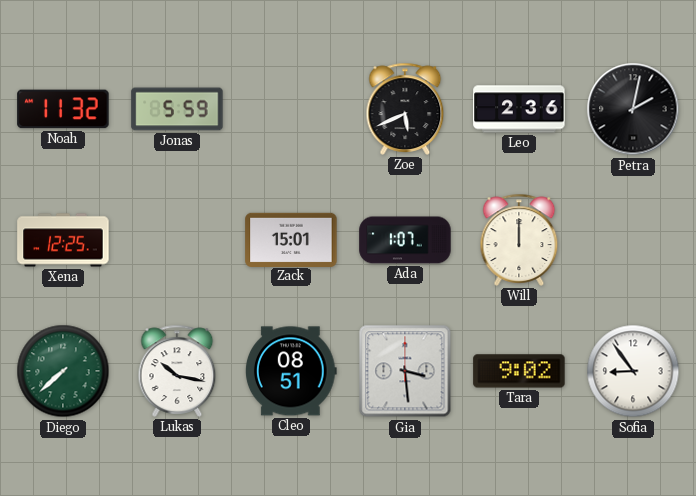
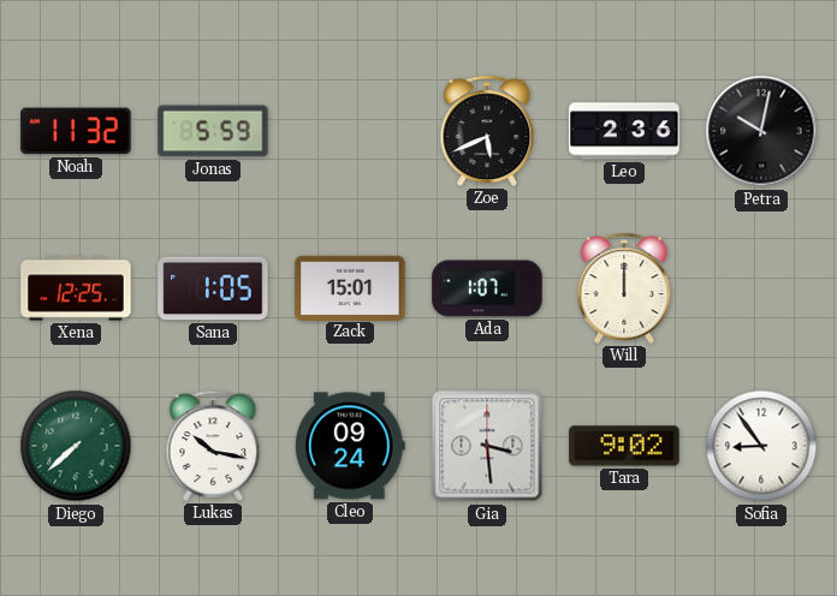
Petra: 2:02 -> 10:02
Sana: none -> 1:05
Cleo: 08:51 -> 09:24
